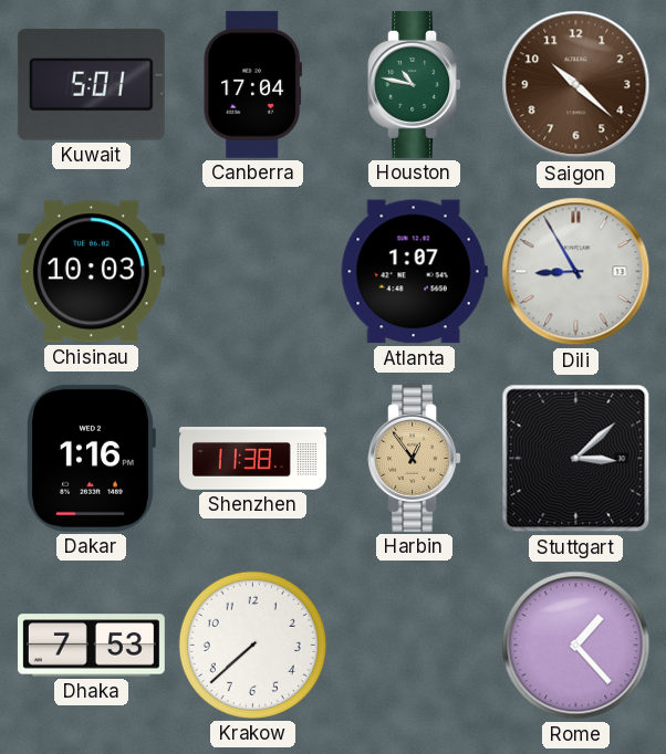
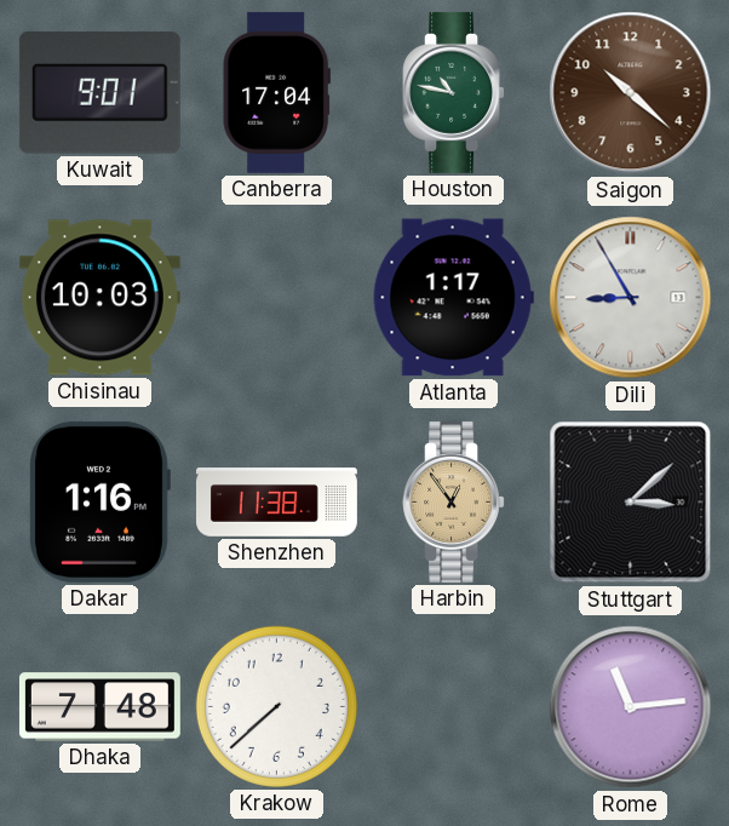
Kuwait: 5:01 -> 9:01
Atlanta: 1:07 -> 1:17
Dhaka: 7:53 -> 7:48
Rome: 1:23 -> 11:14
